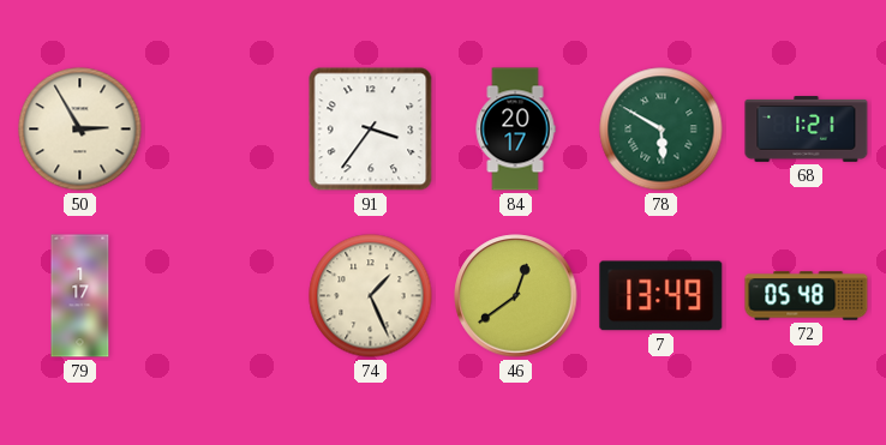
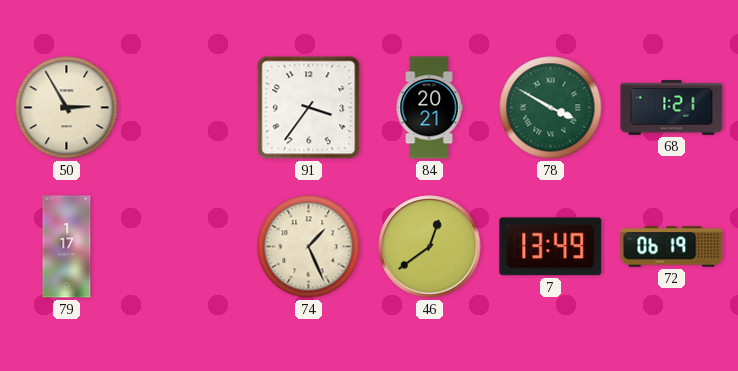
84: 20:17 -> 20:21
78: 5:50 -> 3:50
72: 05:48 -> 06:19
